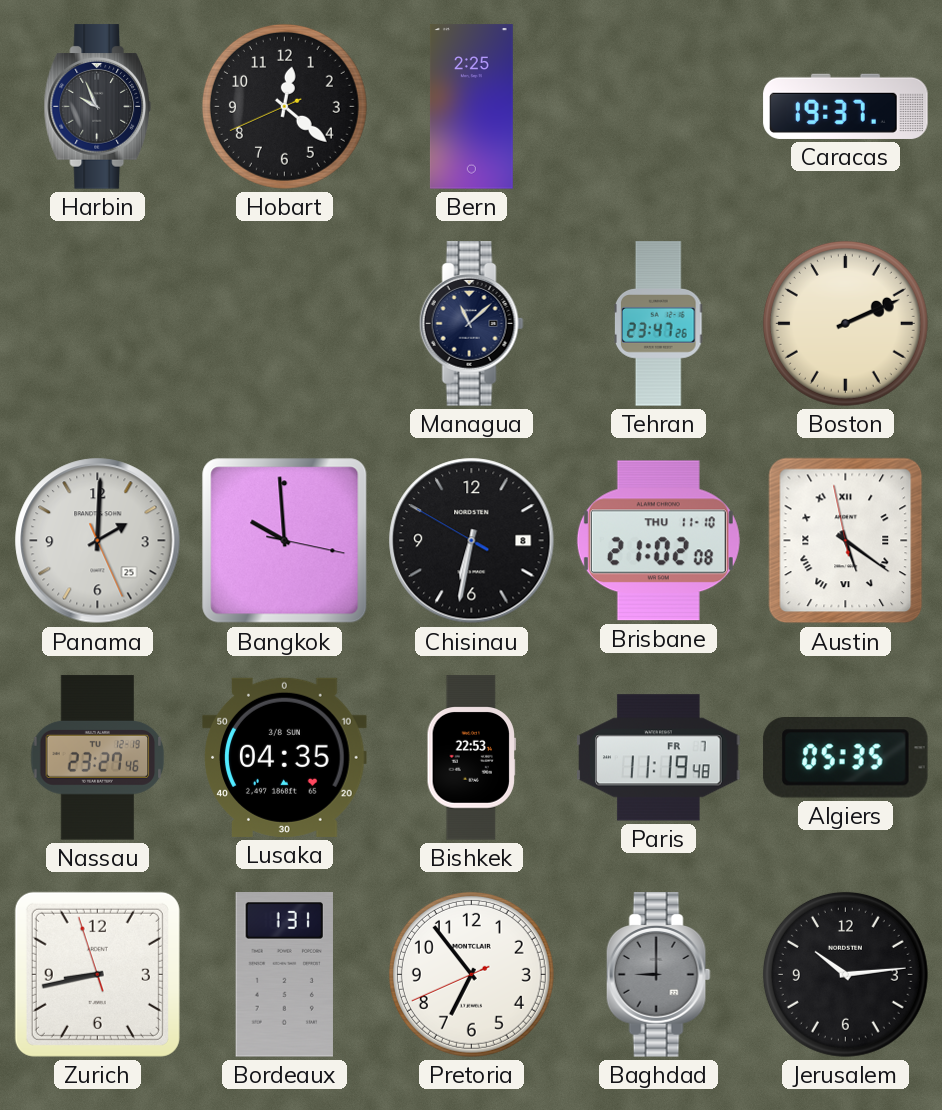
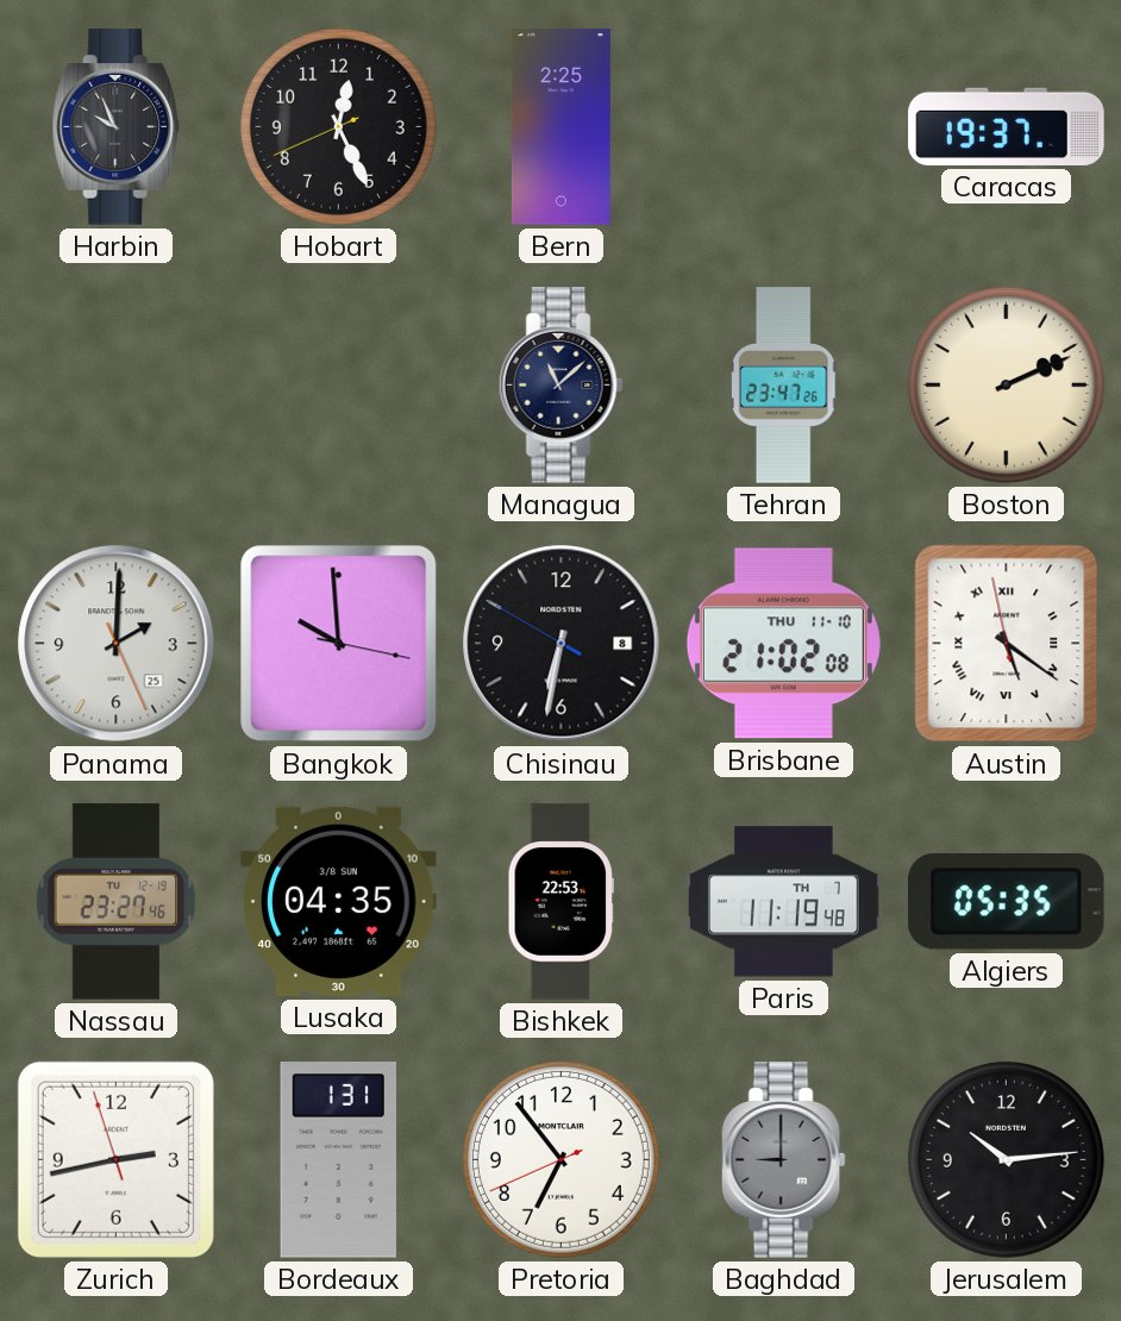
Hobart: 12:21 -> 12:25
Paris date: FR 7 -> TH 7
Zurich: 8:42 -> 2:42
